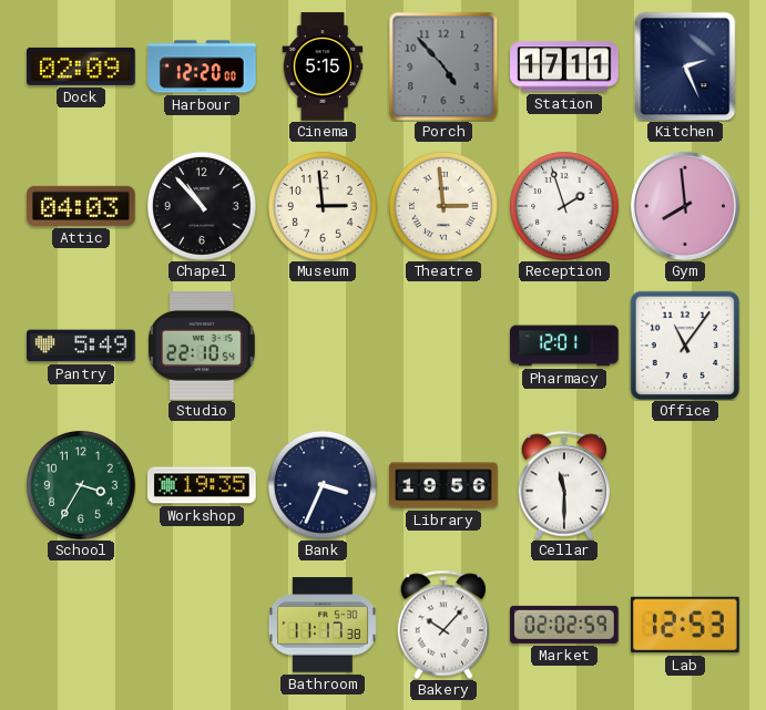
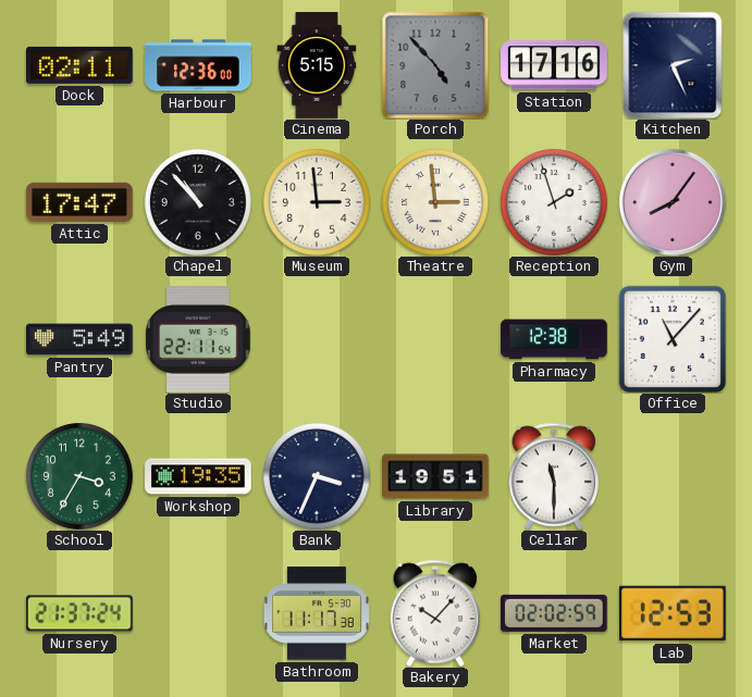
Dock: 02:09 -> 02:11
Harbour: 12:20 -> 12:36
Station: 17:11 -> 17:16
Attic: 04:03 -> 17:47
Gym: 7:59 -> 8:06
Studio: 22:10 -> 22:11
Pharmacy: 12:01 -> 12:38
Office: 11:06 -> 11:07
Library: 19:56 -> 19:51
Nursery: none -> 21:37
